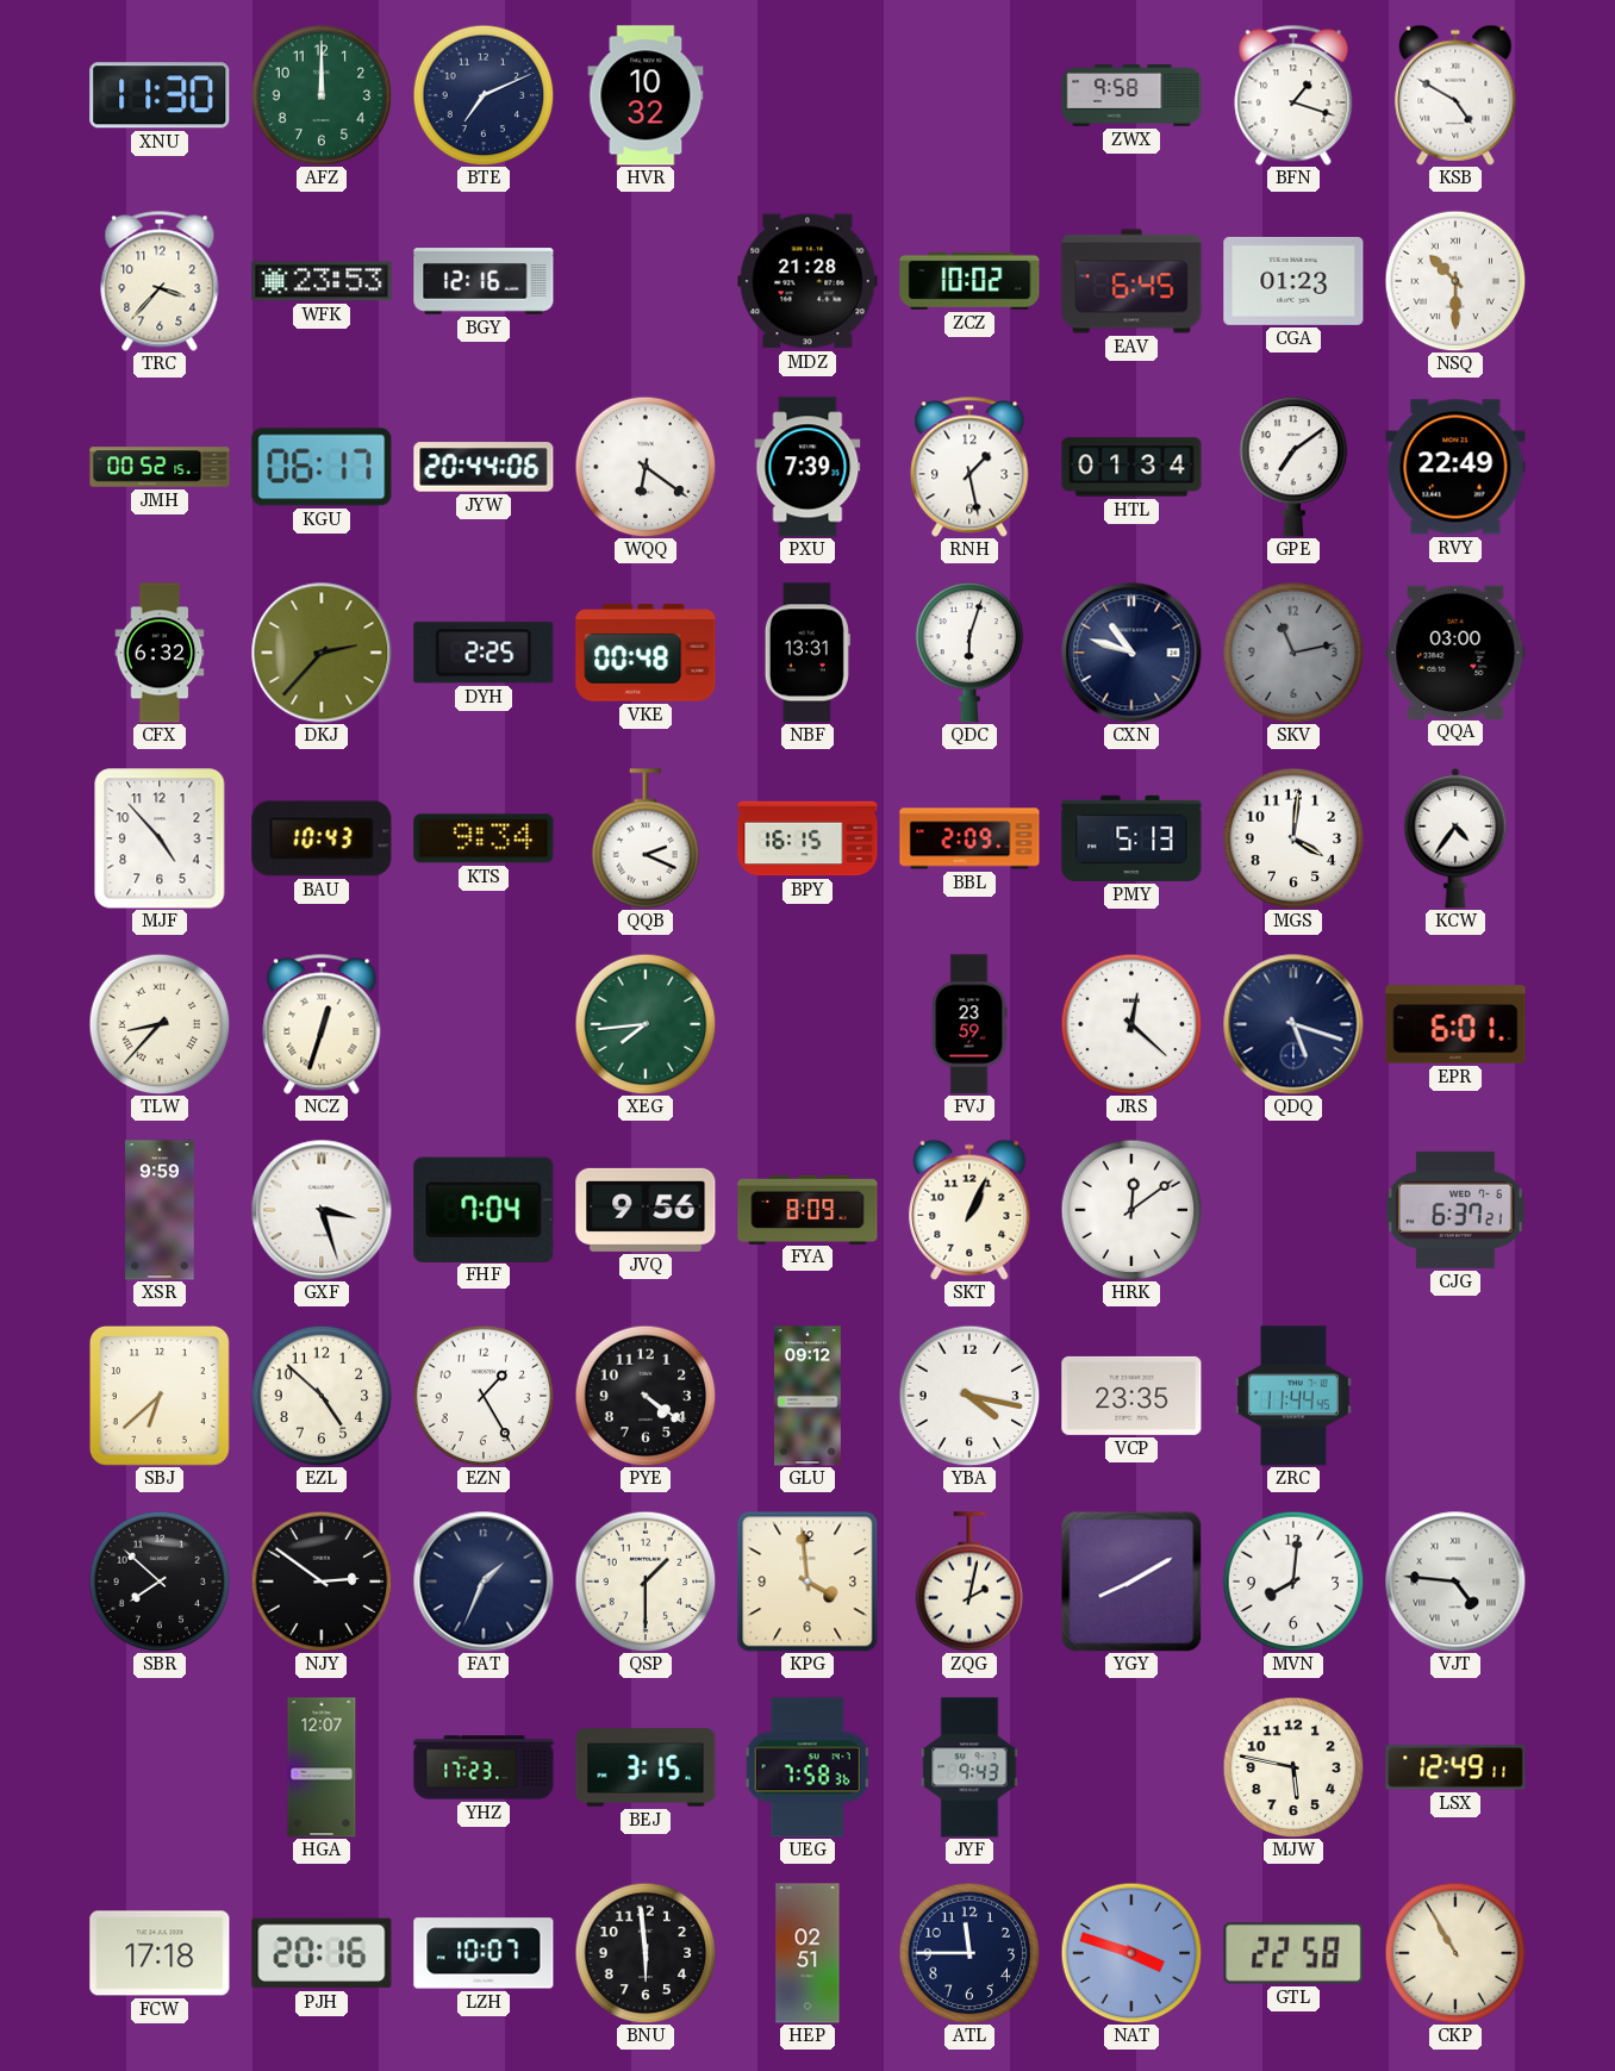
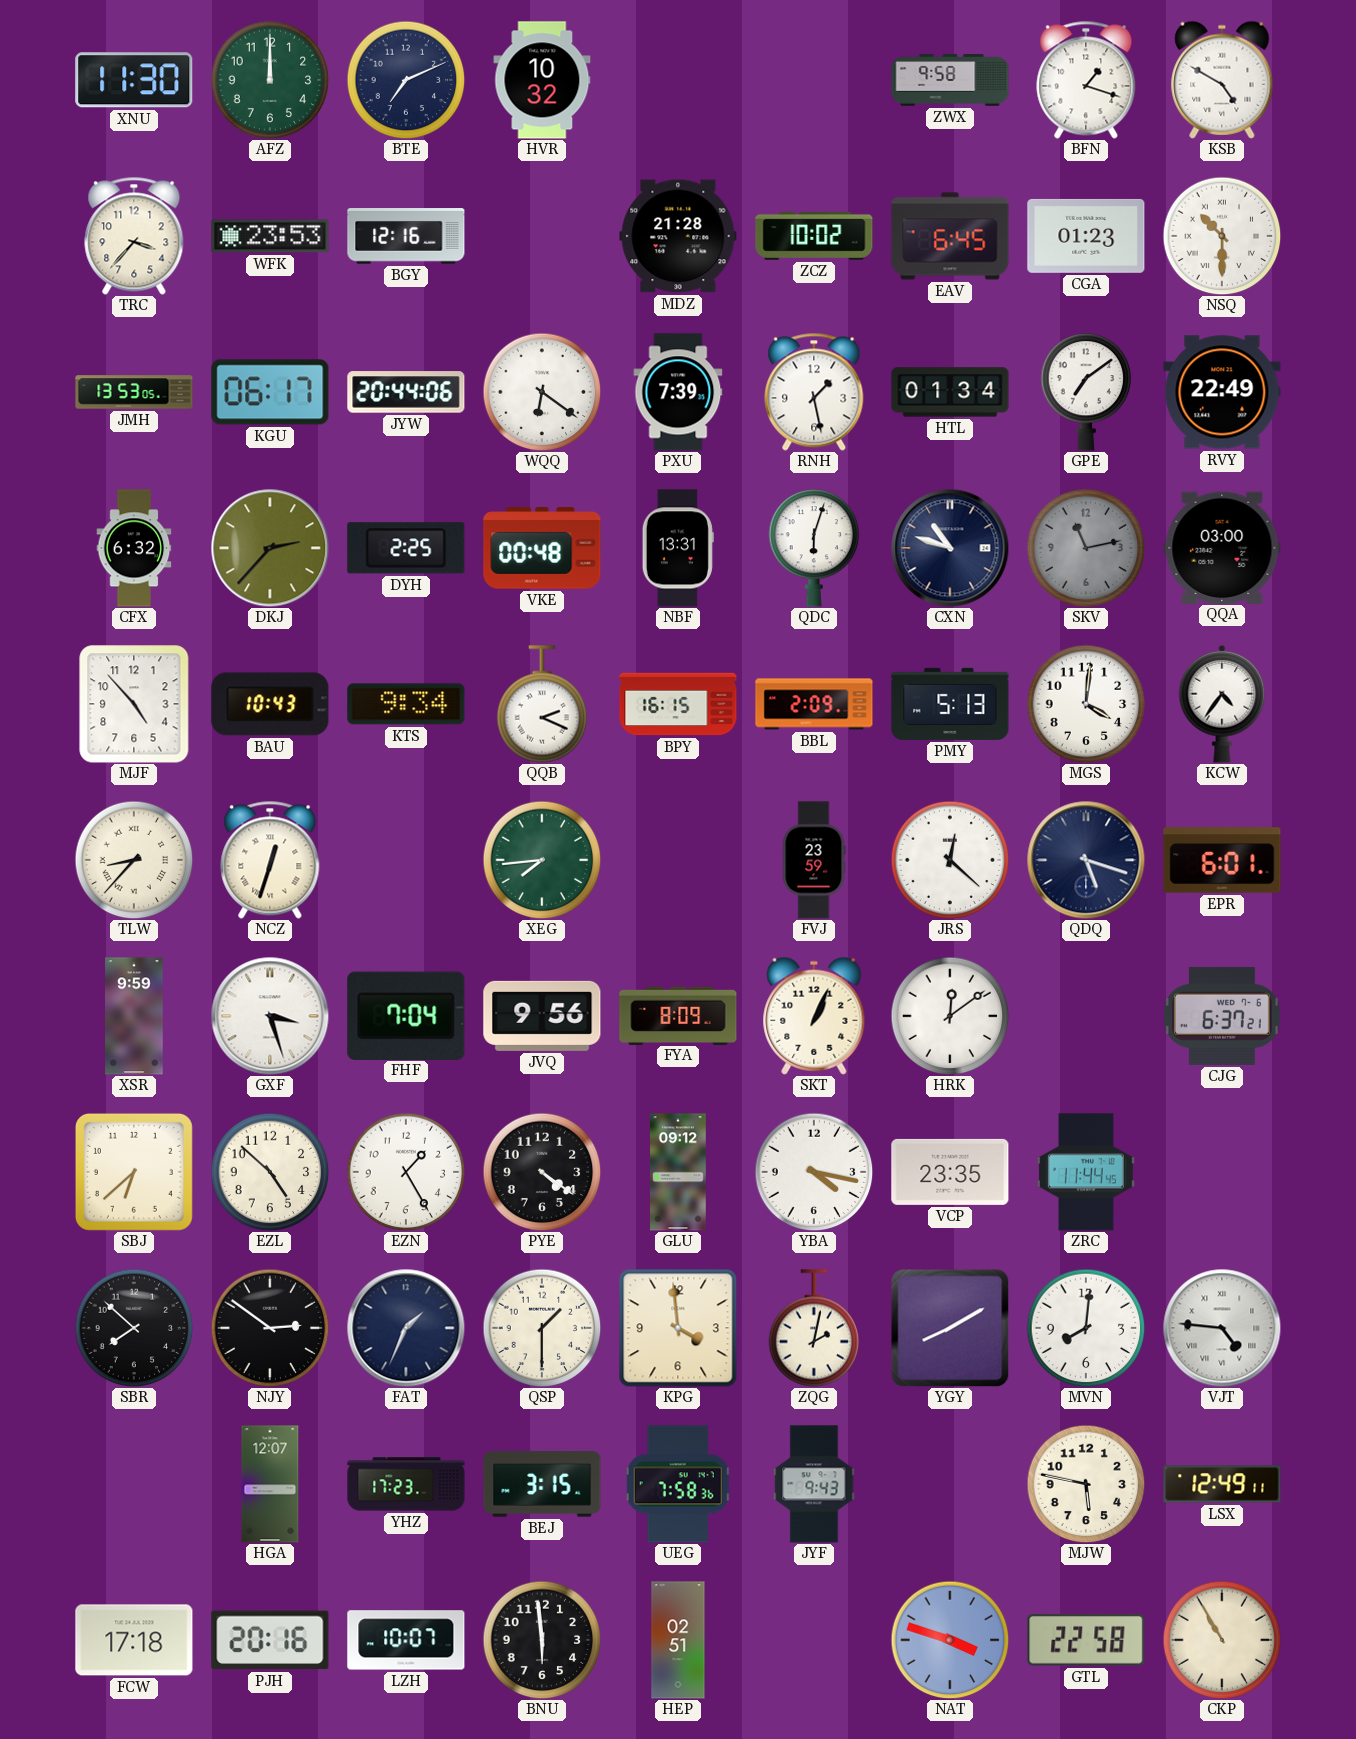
JMH: 00:52 -> 13:53
ATL: 11:45 -> none
